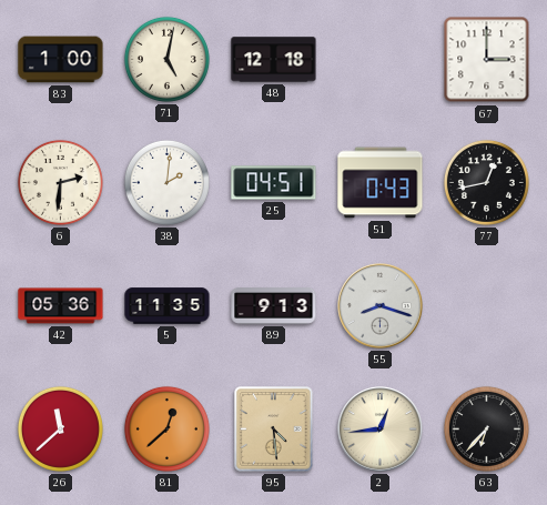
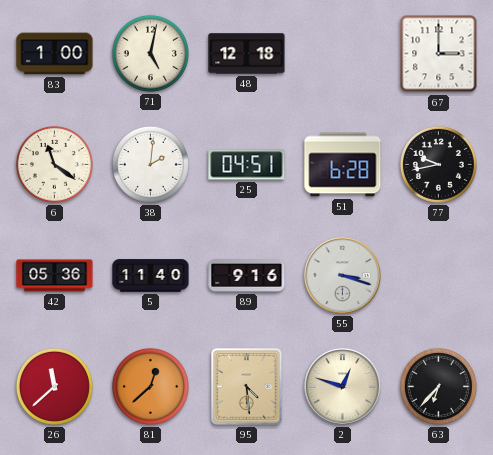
6: 2:31 -> 11:21
51: 0:43 -> 6:28
77: 12:43 -> 9:43
5: 11:35 -> 11:40
89: 9:13 -> 9:16
55: 8:18 -> 3:18
2: 12:44 -> 12:48
